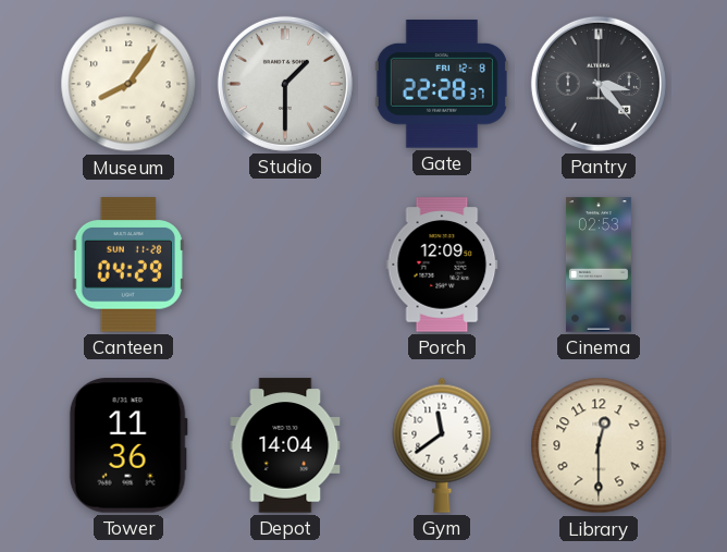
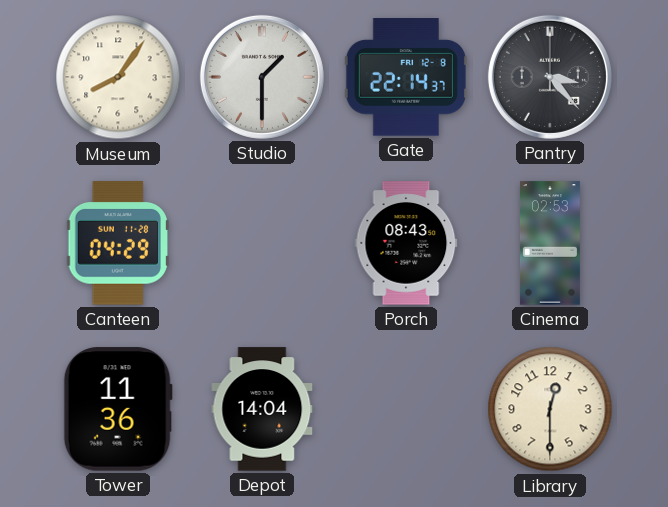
Gate: 22:28 -> 22:14
Porch: 12:09 -> 08:43
Gym: 11:39 -> none
